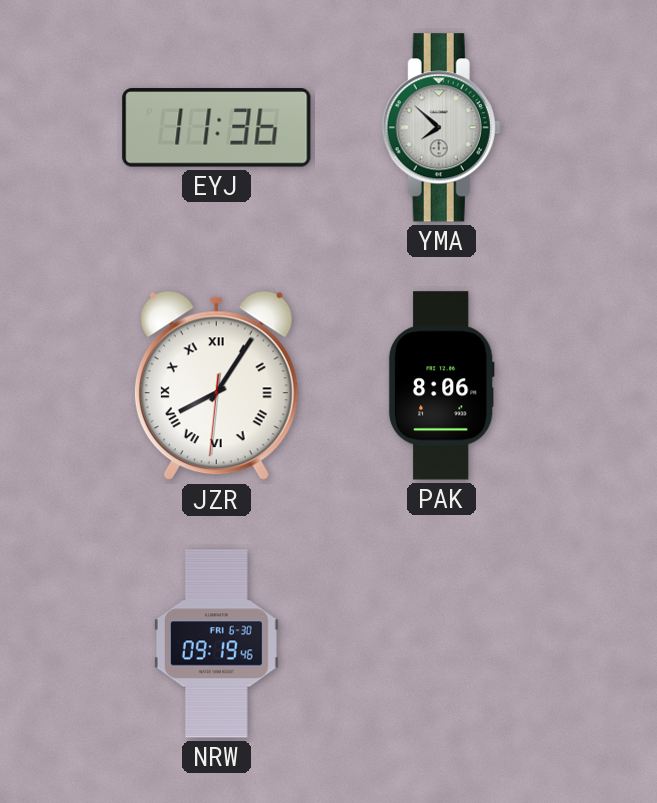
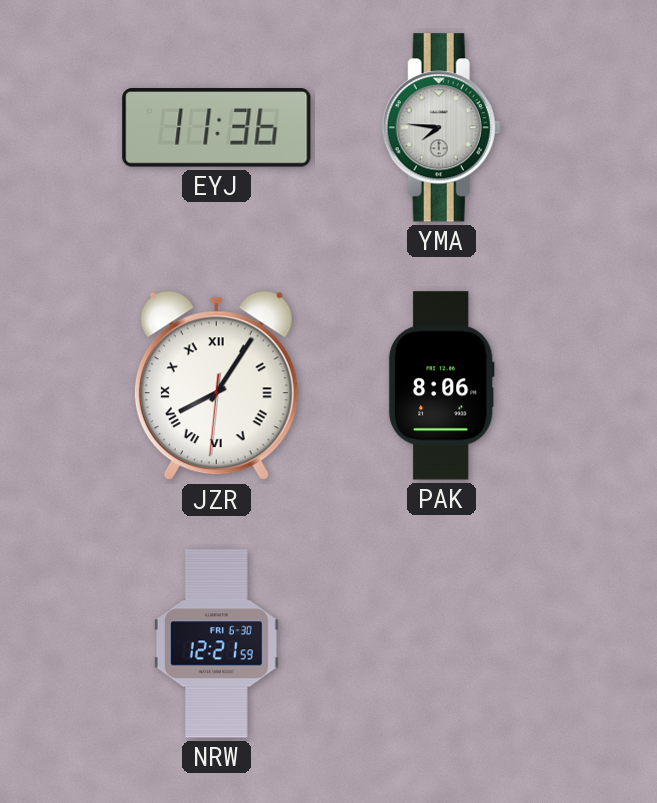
YMA: 7:52 -> 7:46
NRW: 09:19 -> 12:21
